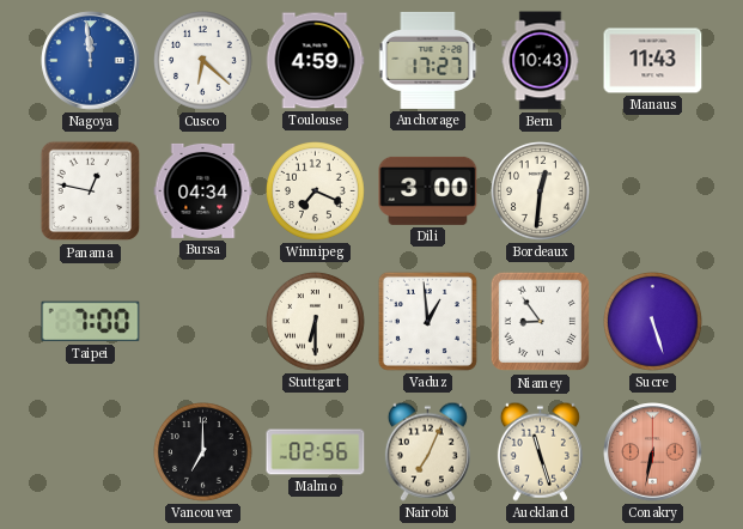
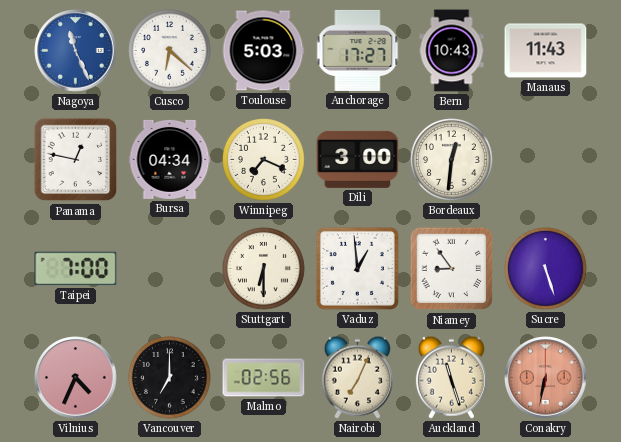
Nagoya: 11:59 -> 11:26
Toulouse: 4:59 -> 5:03
Vilnius: none -> 4:34
